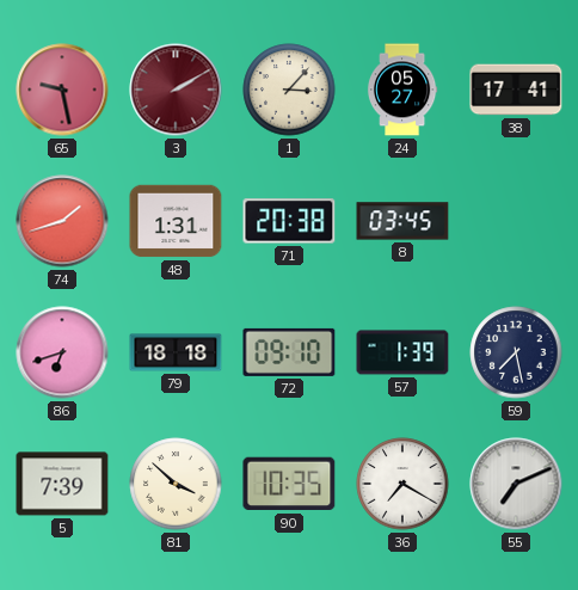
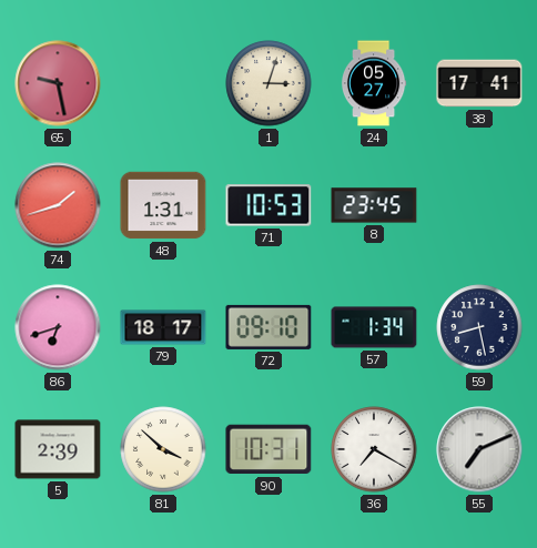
3: 2:10 -> none
1: 3:07 -> 3:03
71: 20:38 -> 10:53
8: 03:45 -> 23:45
79: 18:18 -> 18:17
57: 1:39 -> 1:34
59: 7:28 -> 8:28
5: 7:39 -> 2:39
90: 10:35 -> 10:31
